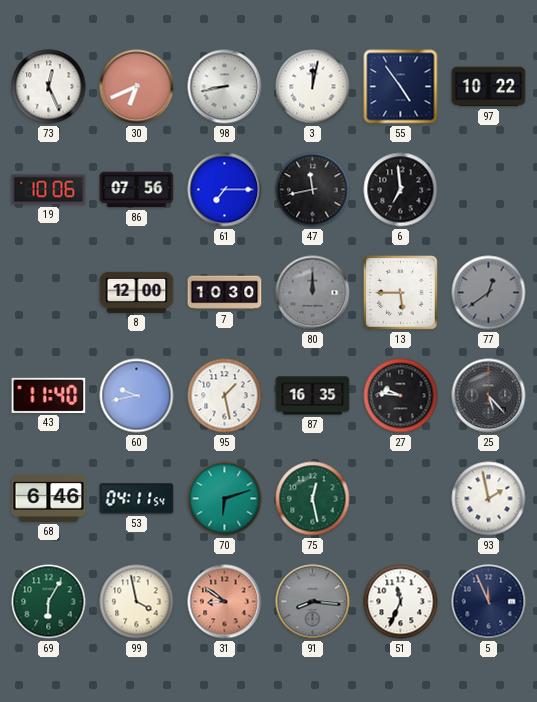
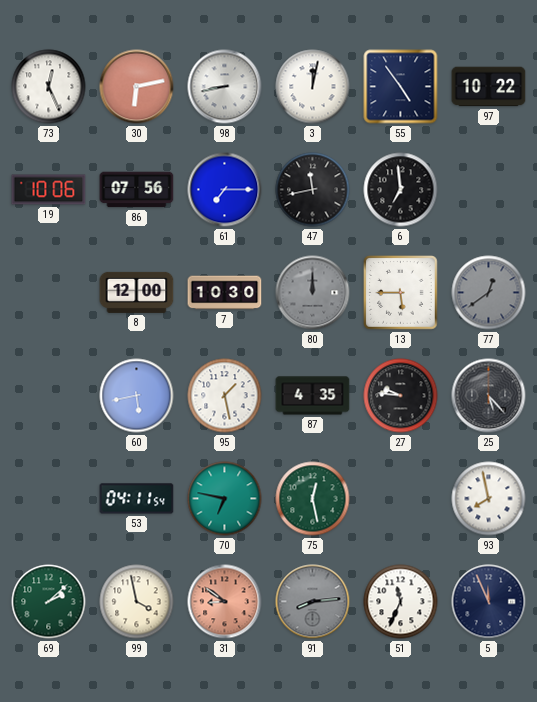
30: 6:41 -> 6:13
43: 11:40 -> none
60: 9:43 -> 5:43
87: 16:35 -> 4:35
68: 6:46 -> none
70: 6:12 -> 6:47
93: 1:58 -> 7:58
69: 6:05 -> 2:08
91: 8:16 -> 8:14
